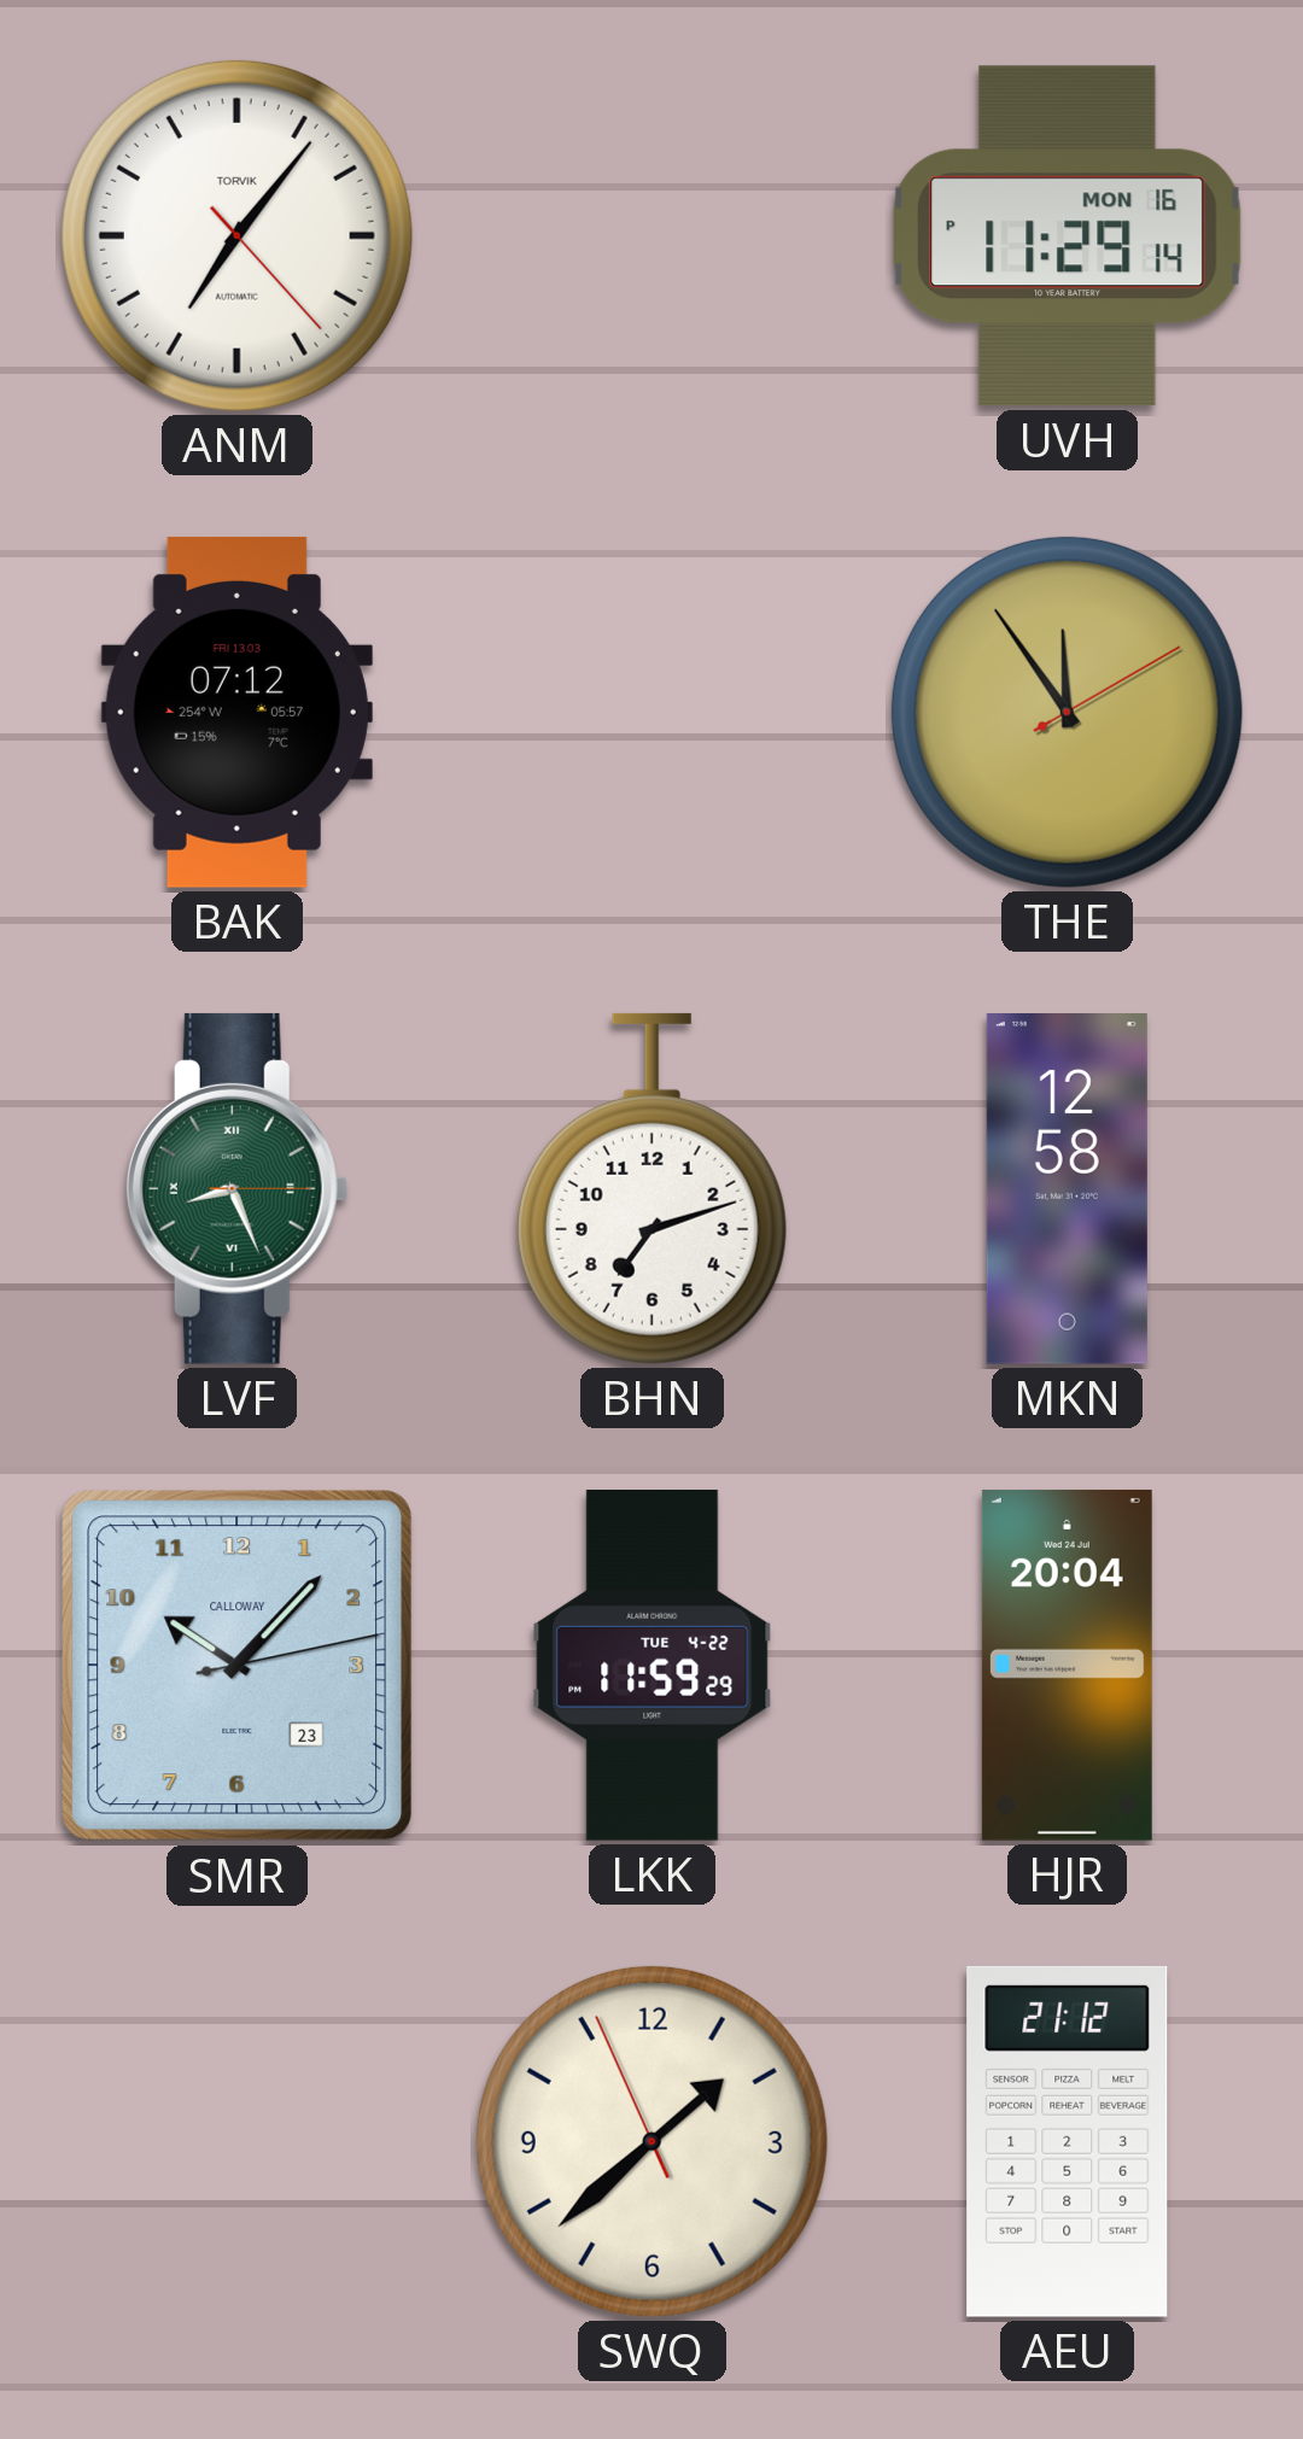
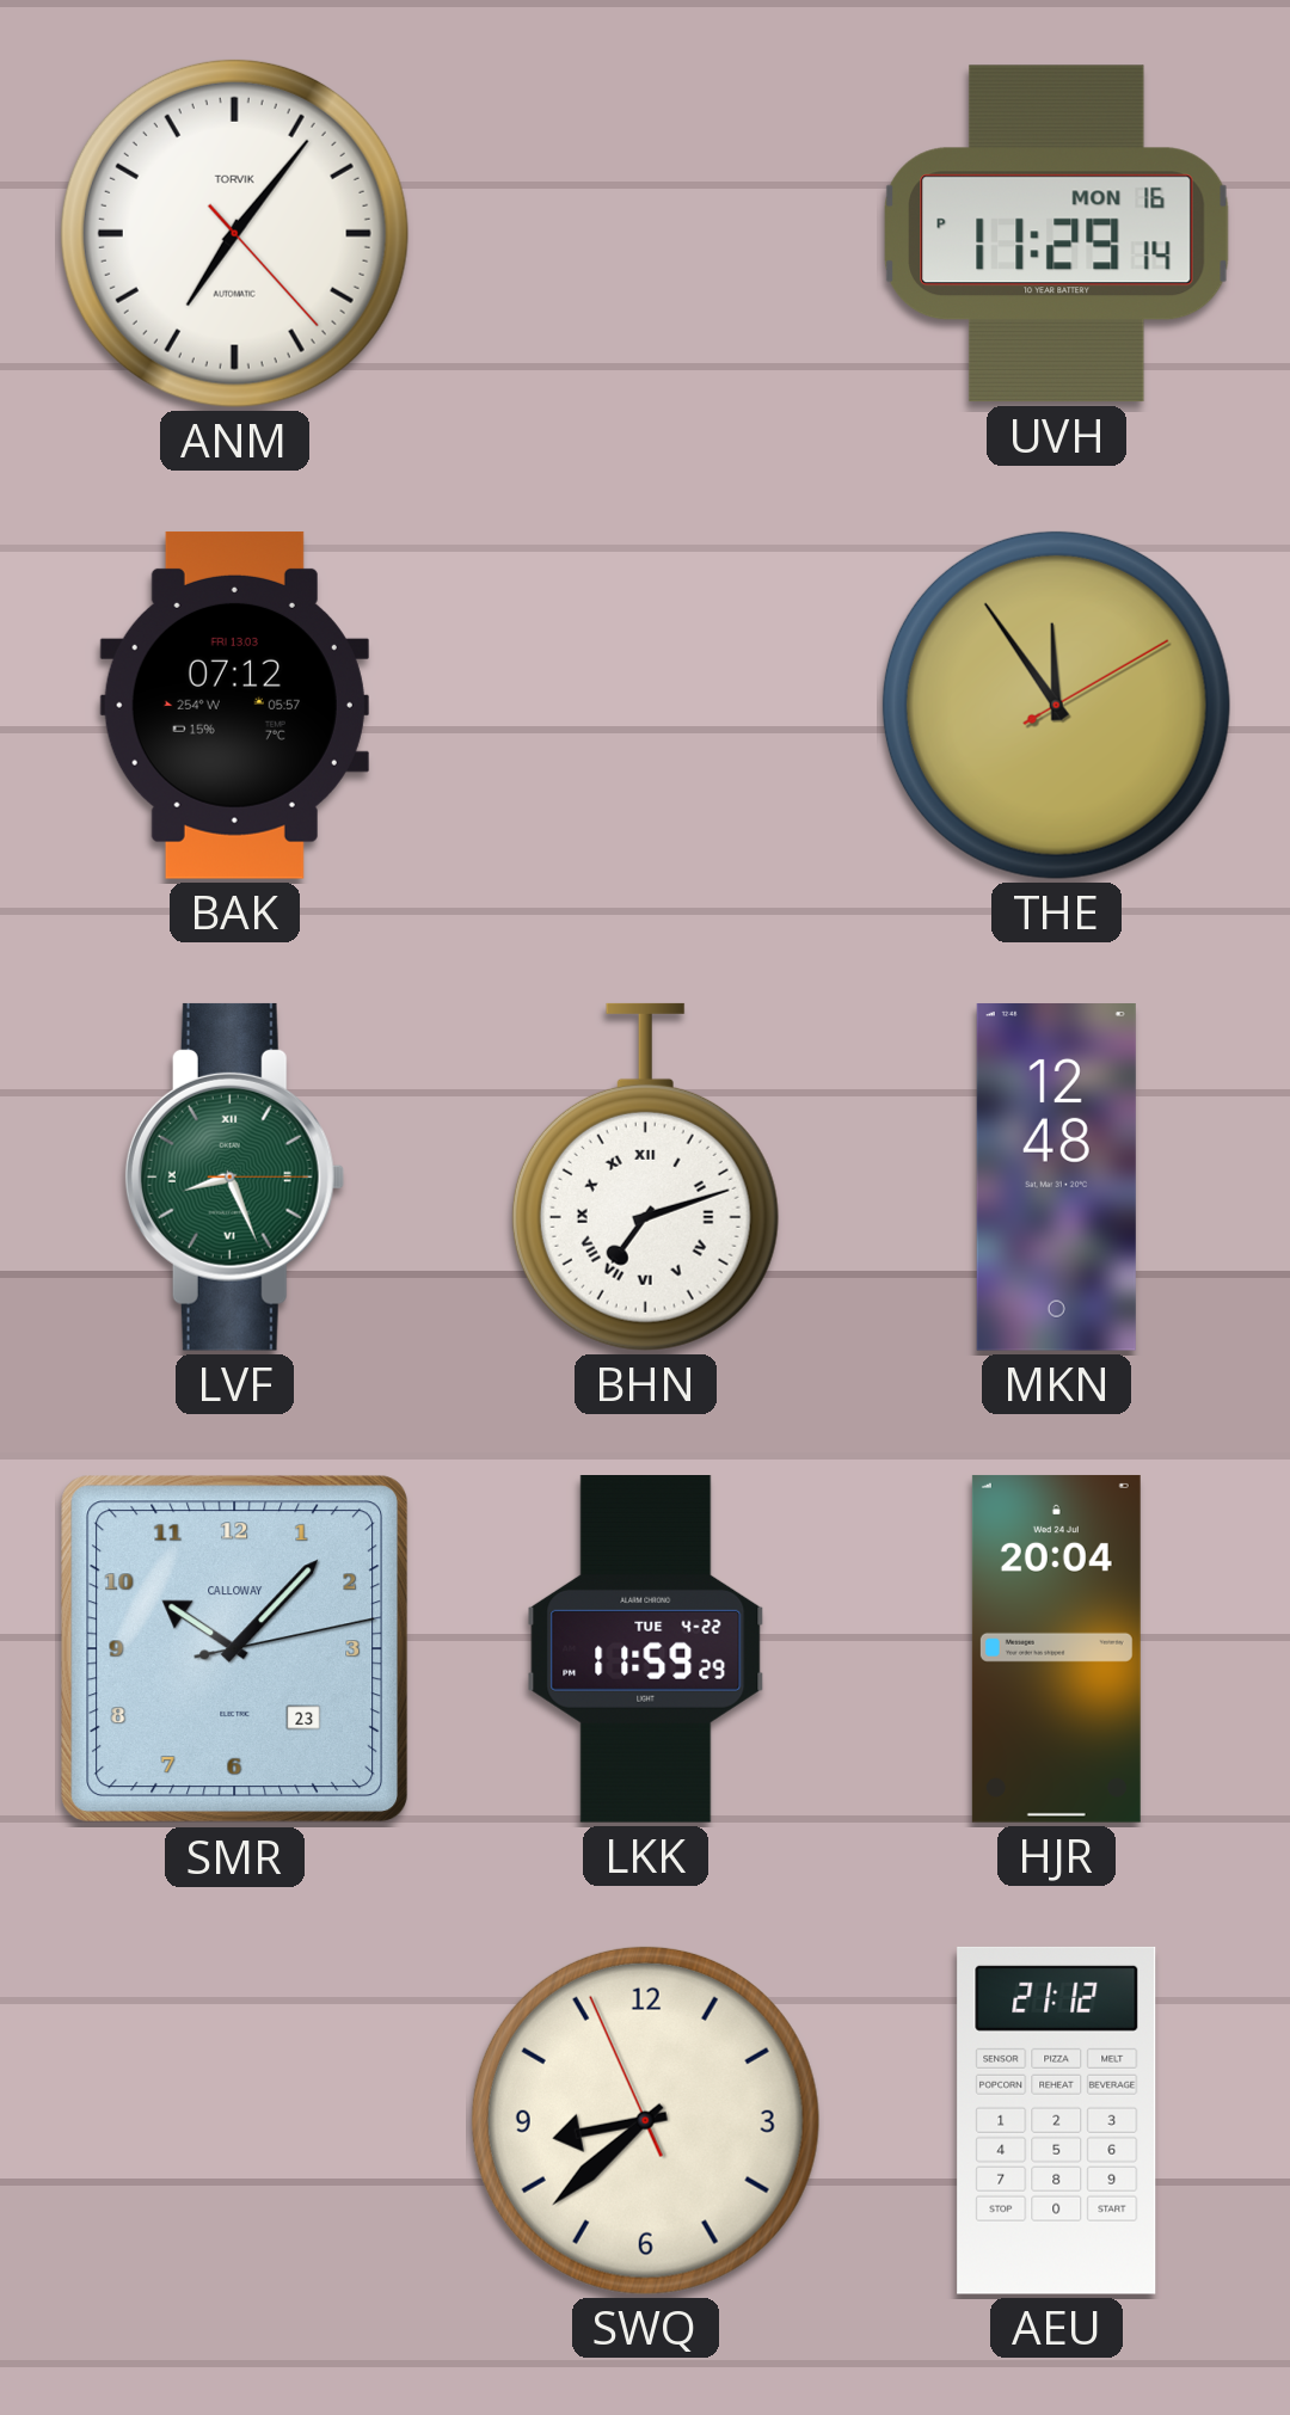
BHN numerals: Arabic -> Roman
MKN: 12:58 -> 12:48
SWQ: 1:37 -> 8:37
